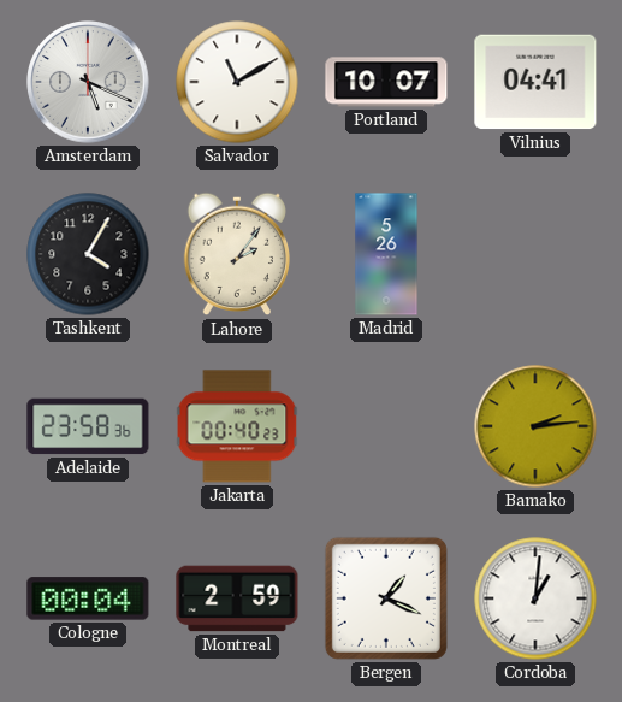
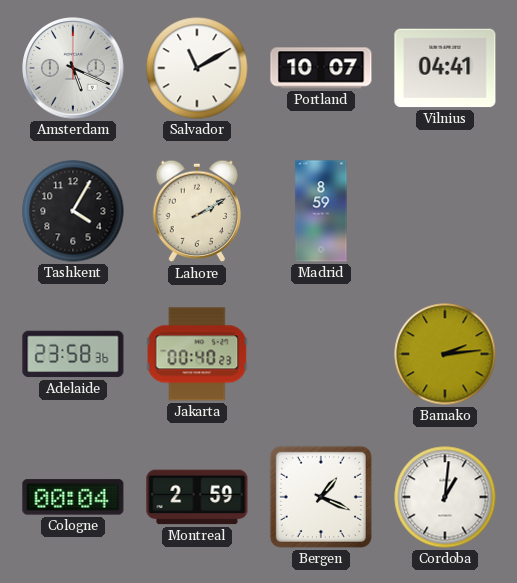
Lahore: 2:06 -> 2:10
Madrid: 5:26 -> 8:59
